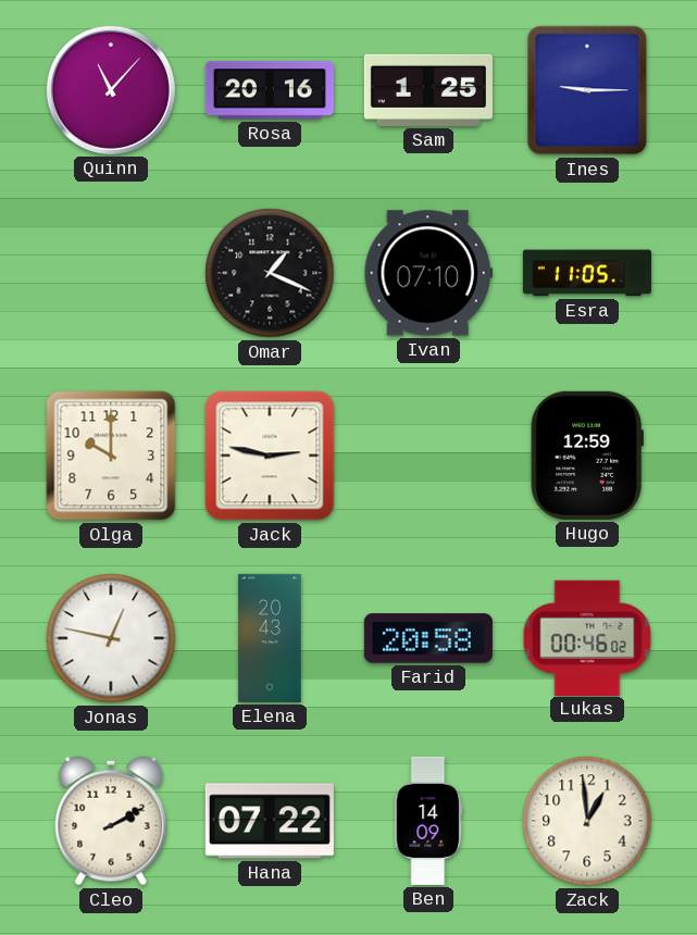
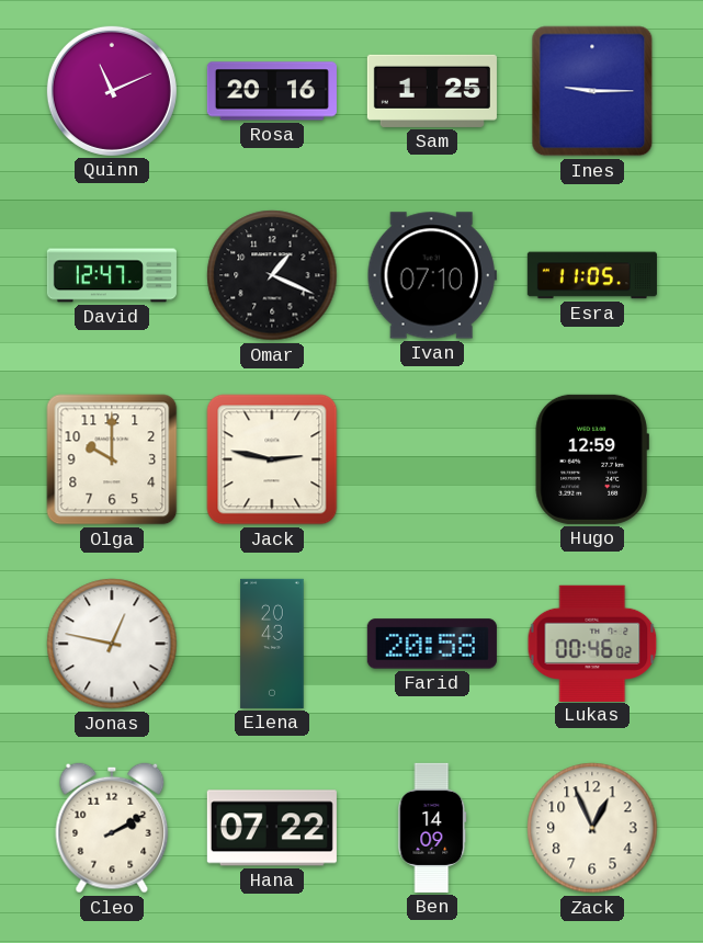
Quinn: 11:07 -> 11:11
David: none -> 12:47
Zack: 12:59 -> 12:56
